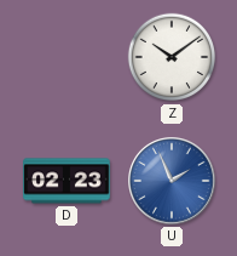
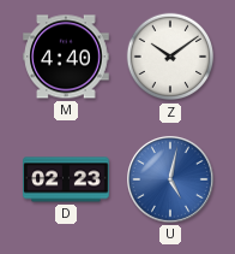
M: none -> 4:40
U: 1:56 -> 5:02
